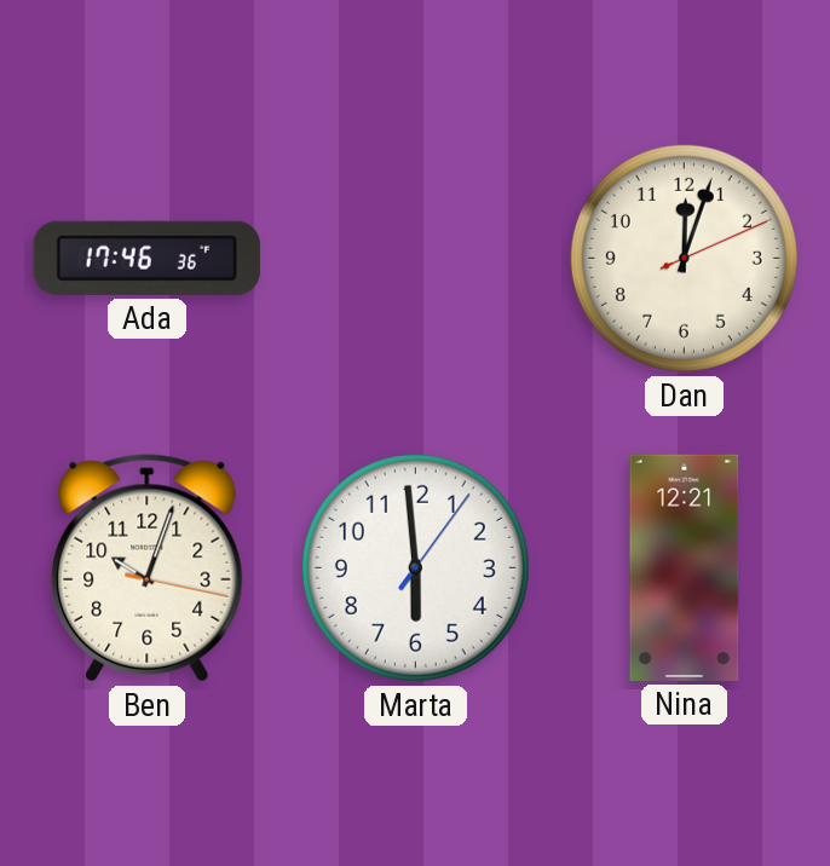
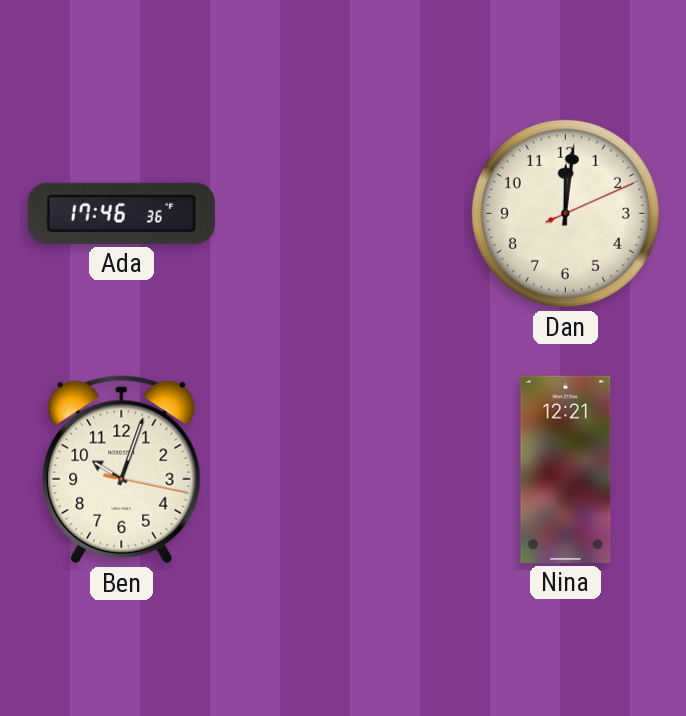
Dan: 12:03 -> 12:01
Marta: 5:59 -> none
